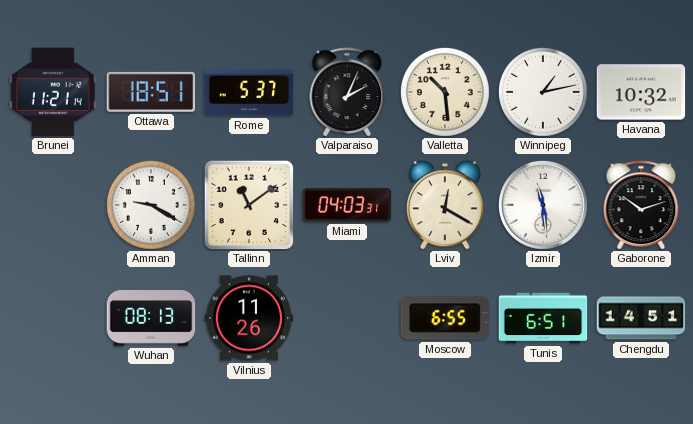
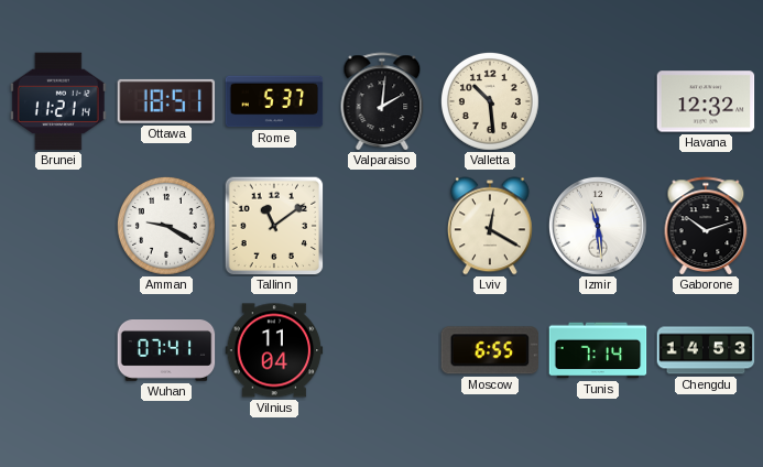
Valparaiso: 2:04 -> 2:01
Winnipeg: 1:13 -> none
Havana: 10:32 -> 12:32
Miami: 04:03 -> none
Wuhan: 08:13 -> 07:41
Vilnius: 11:26 -> 11:04
Tunis: 6:51 -> 7:14
Chengdu: 14:51 -> 14:53
